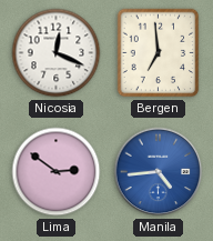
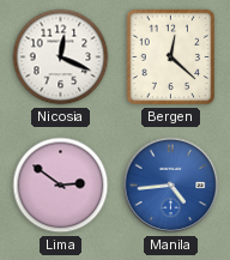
Bergen: 6:59 -> 12:22
